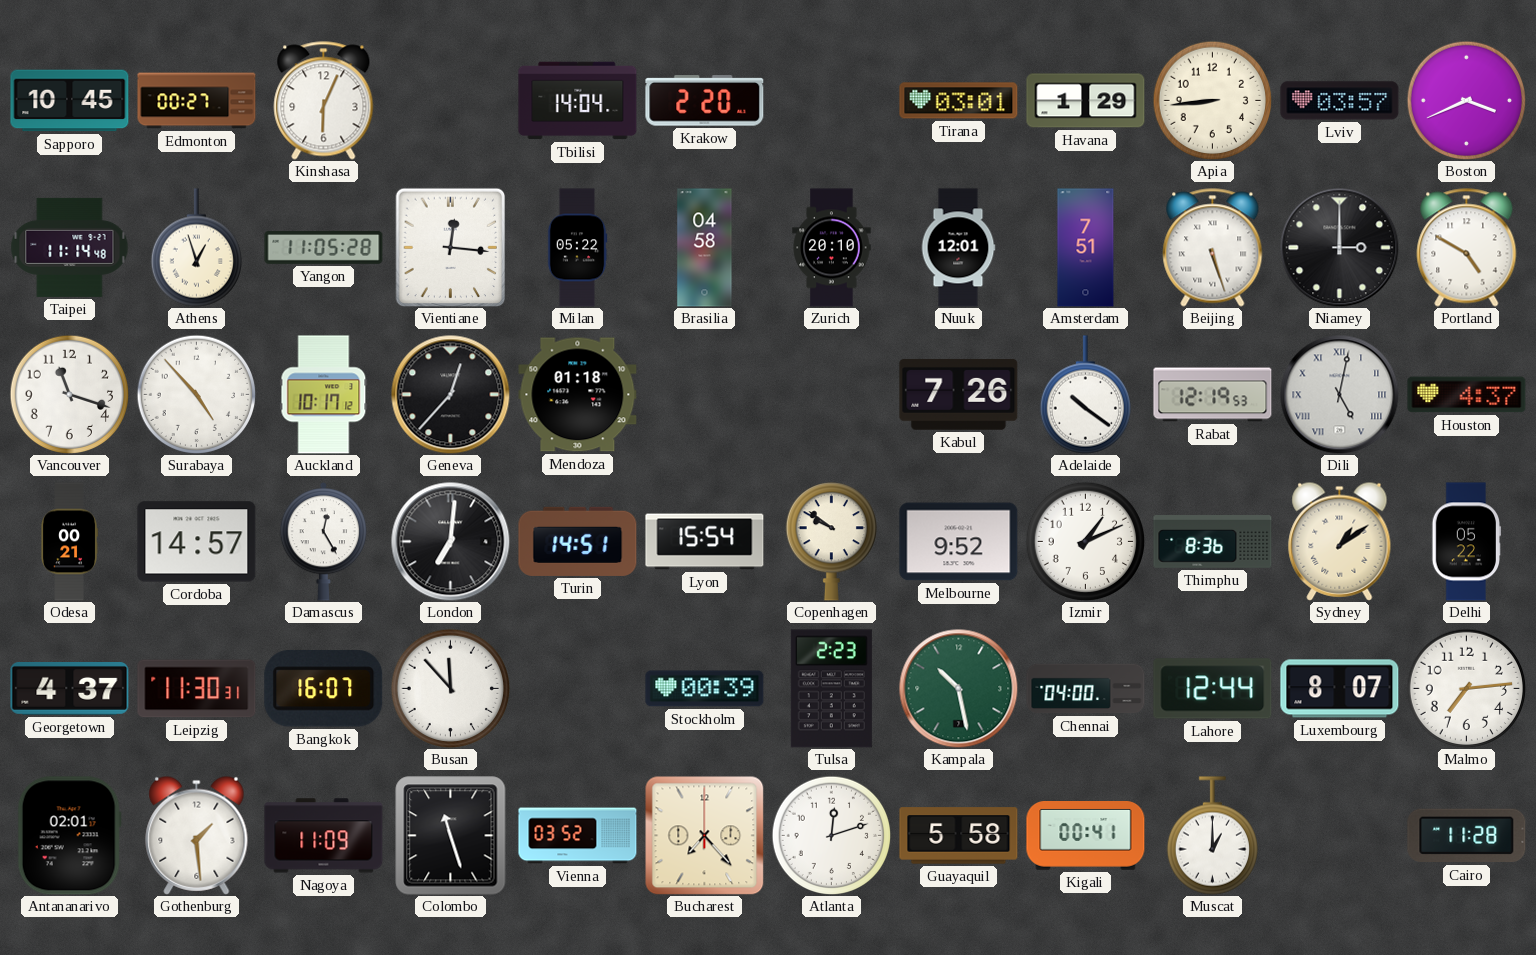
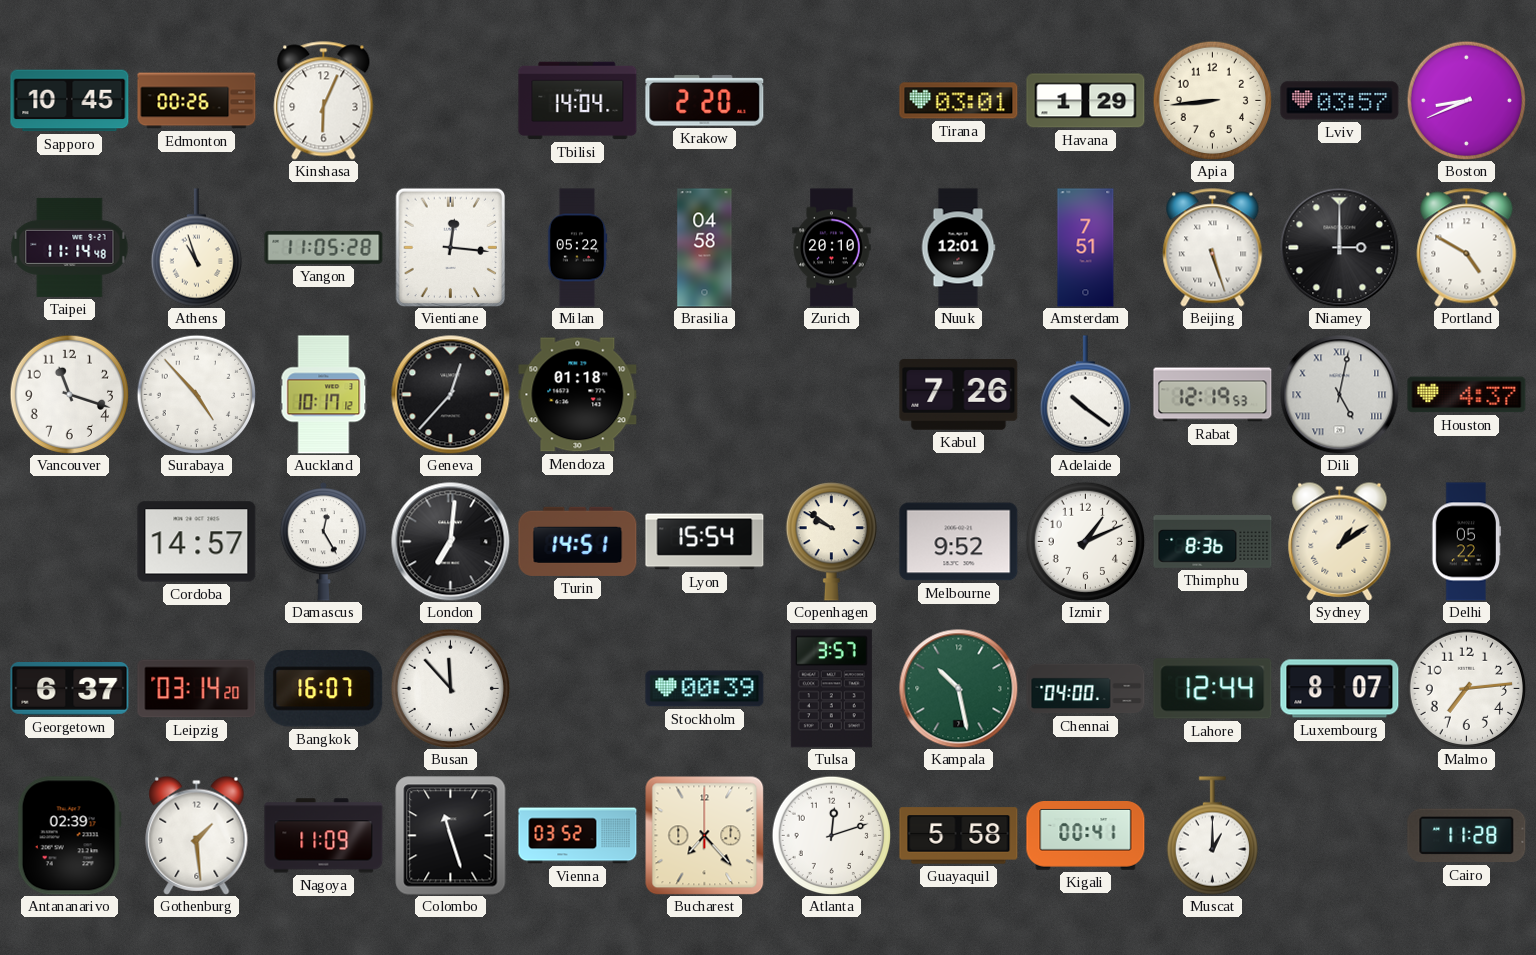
Edmonton: 00:27 -> 00:26
Boston: 3:41 -> 8:41
Athens: 12:57 -> 10:57
Odesa: 00:21 -> none
Georgetown: 4:37 -> 6:37
Leipzig: 11:30 -> 03:14
Tulsa: 2:23 -> 3:57
Antananarivo: 02:01 -> 02:39
